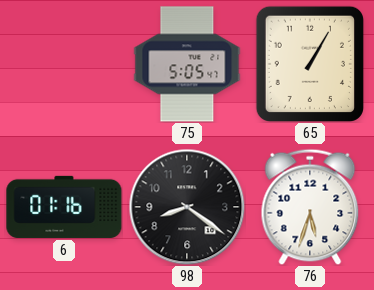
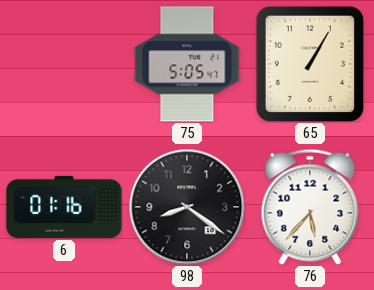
76: 5:33 -> 5:37
